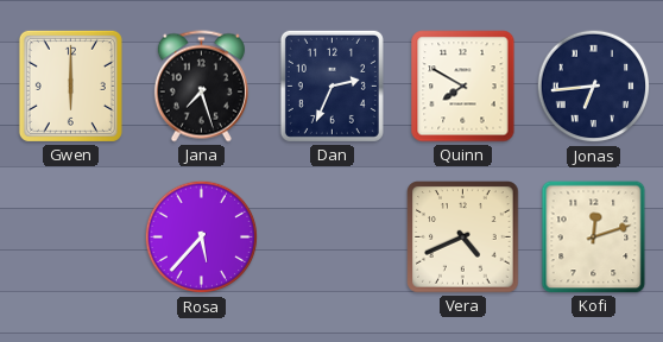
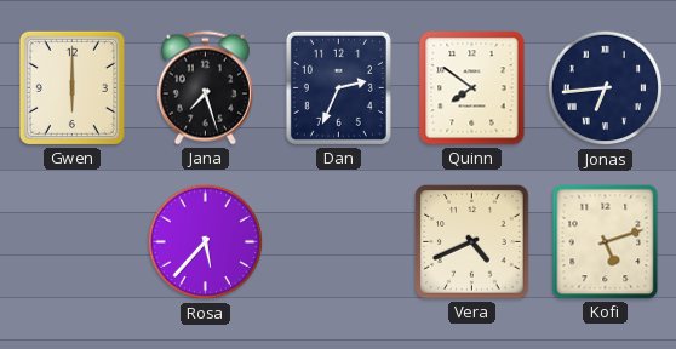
Quinn: 7:50 -> 7:51
Kofi: 12:12 -> 5:12
